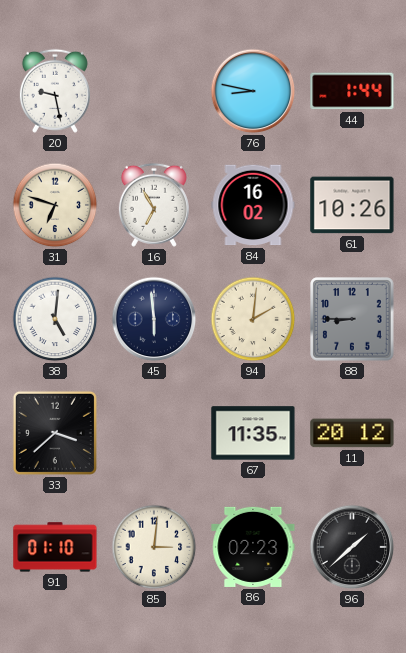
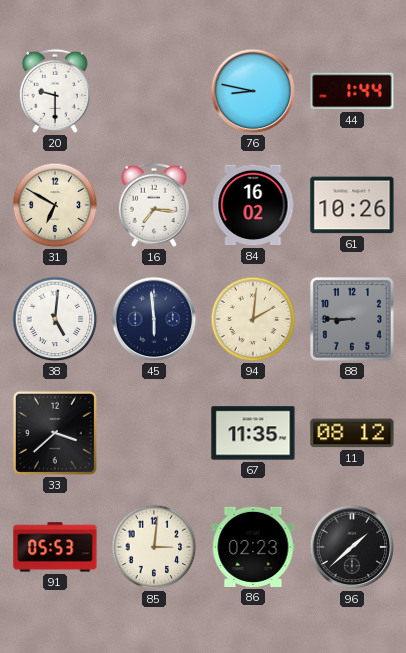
20: 9:28 -> 9:30
31: 6:48 -> 6:50
16: 6:55 -> 7:16
11: 20:12 -> 08:12
91: 01:10 -> 05:53
